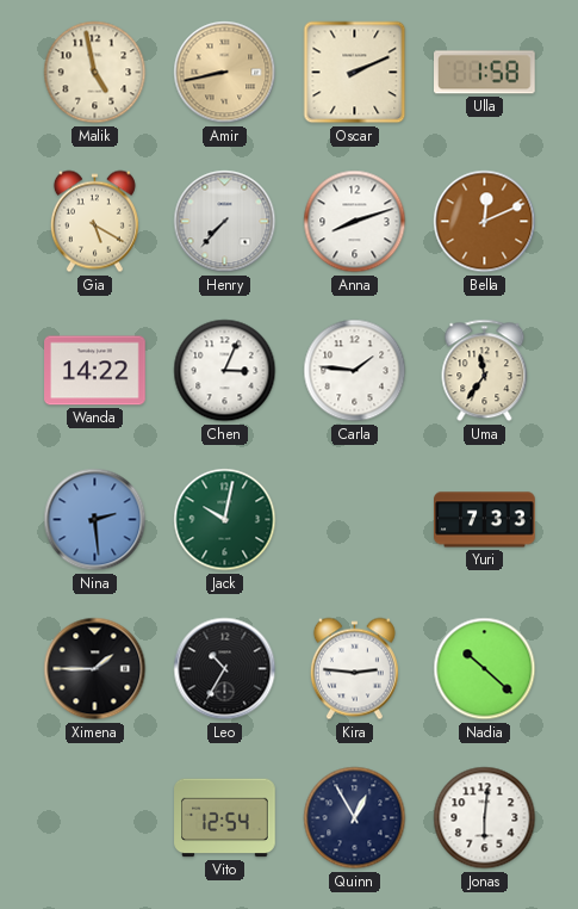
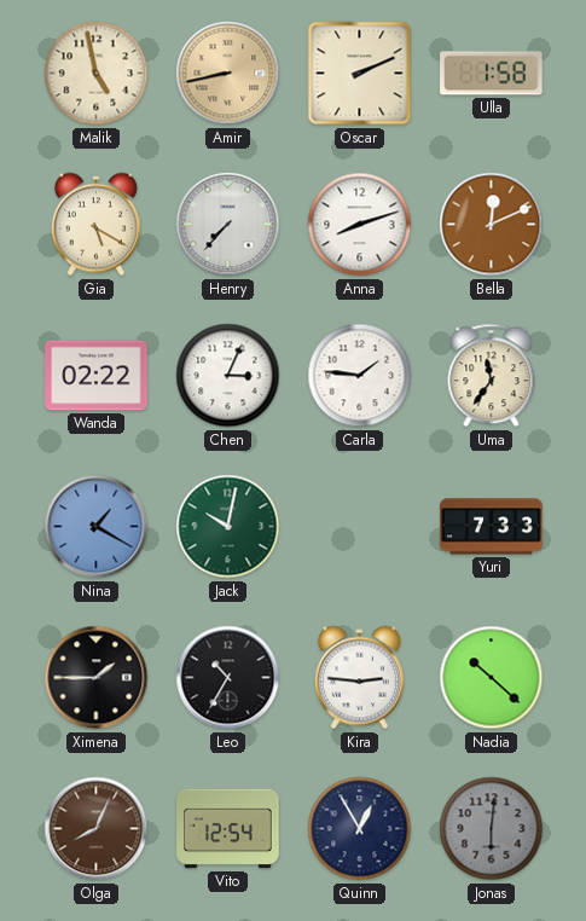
Wanda: 14:22 -> 02:22
Nina: 2:29 -> 1:20
Olga: none -> 8:04
Jonas dial: white -> grey
